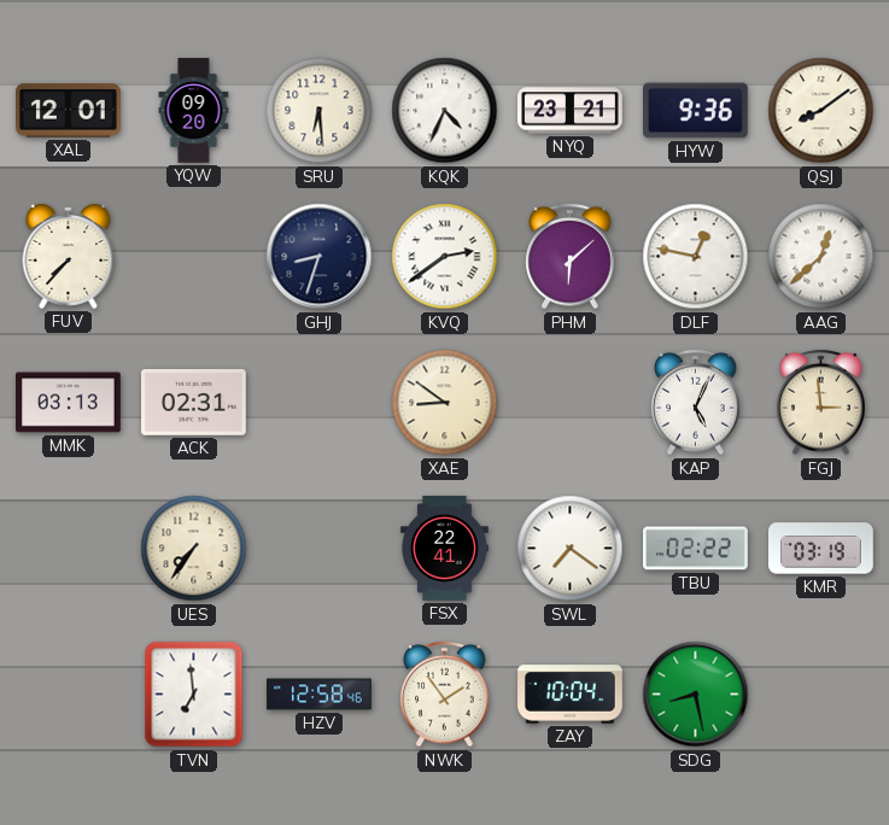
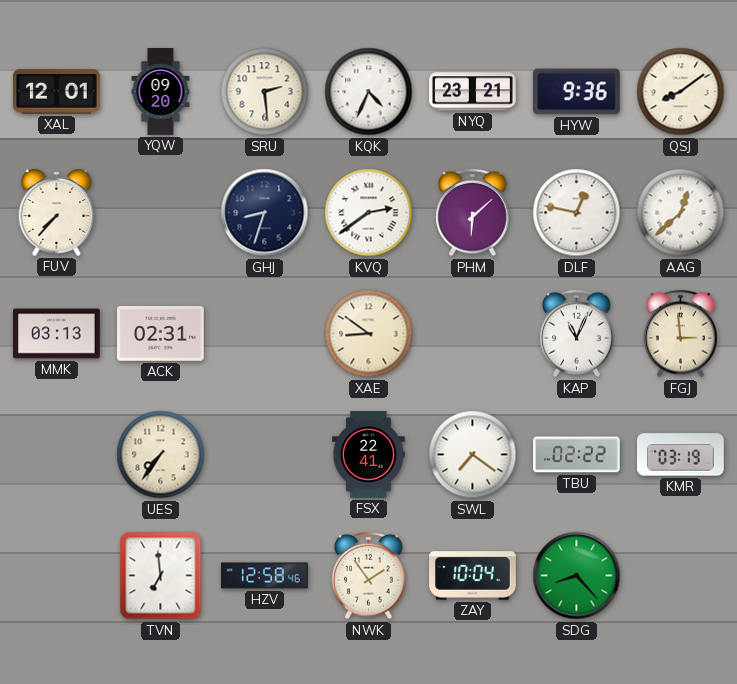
SRU: 6:29 -> 2:29
KAP: 5:04 -> 11:04
SDG: 8:28 -> 8:23
